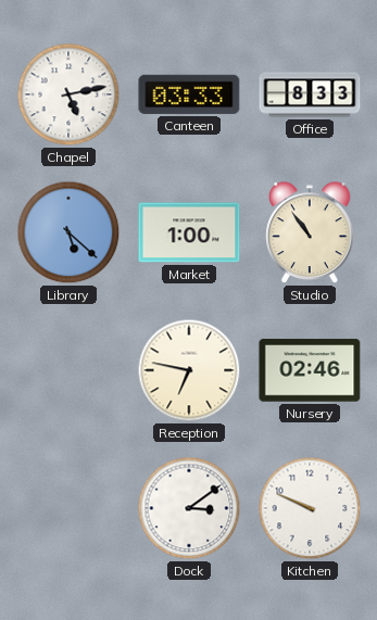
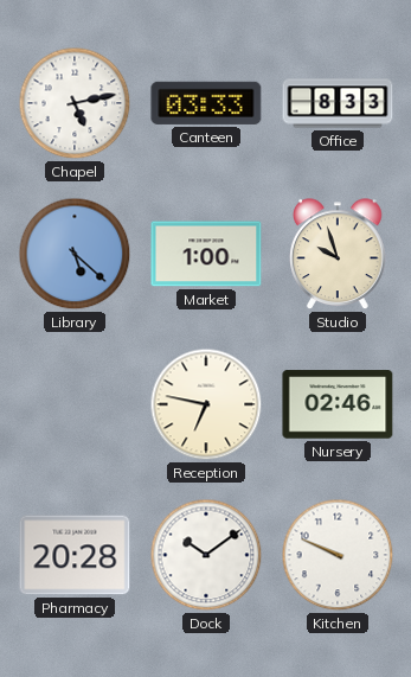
Studio: 10:54 -> 9:57
Pharmacy: none -> 20:28
Dock: 3:09 -> 10:09
